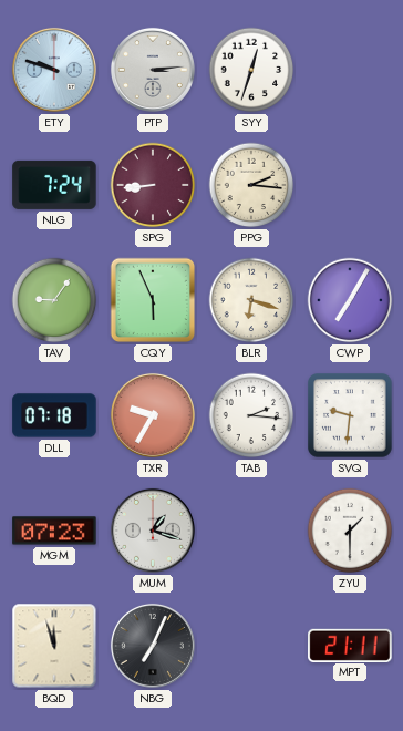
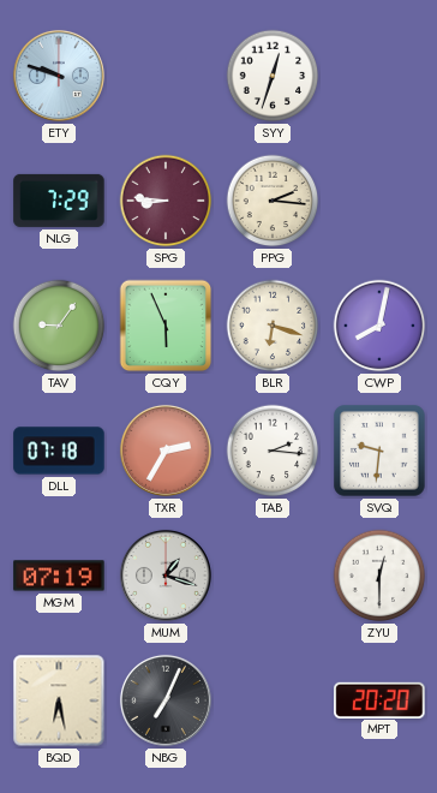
PTP: 3:14 -> none
NLG: 7:24 -> 7:29
SPG: 8:44 -> 8:46
CWP: 7:05 -> 8:02
TXR: 9:35 -> 2:35
MGM: 07:23 -> 07:19
ZYU: 1:30 -> 12:30
BQD: 11:57 -> 6:28
MPT: 21:11 -> 20:20
